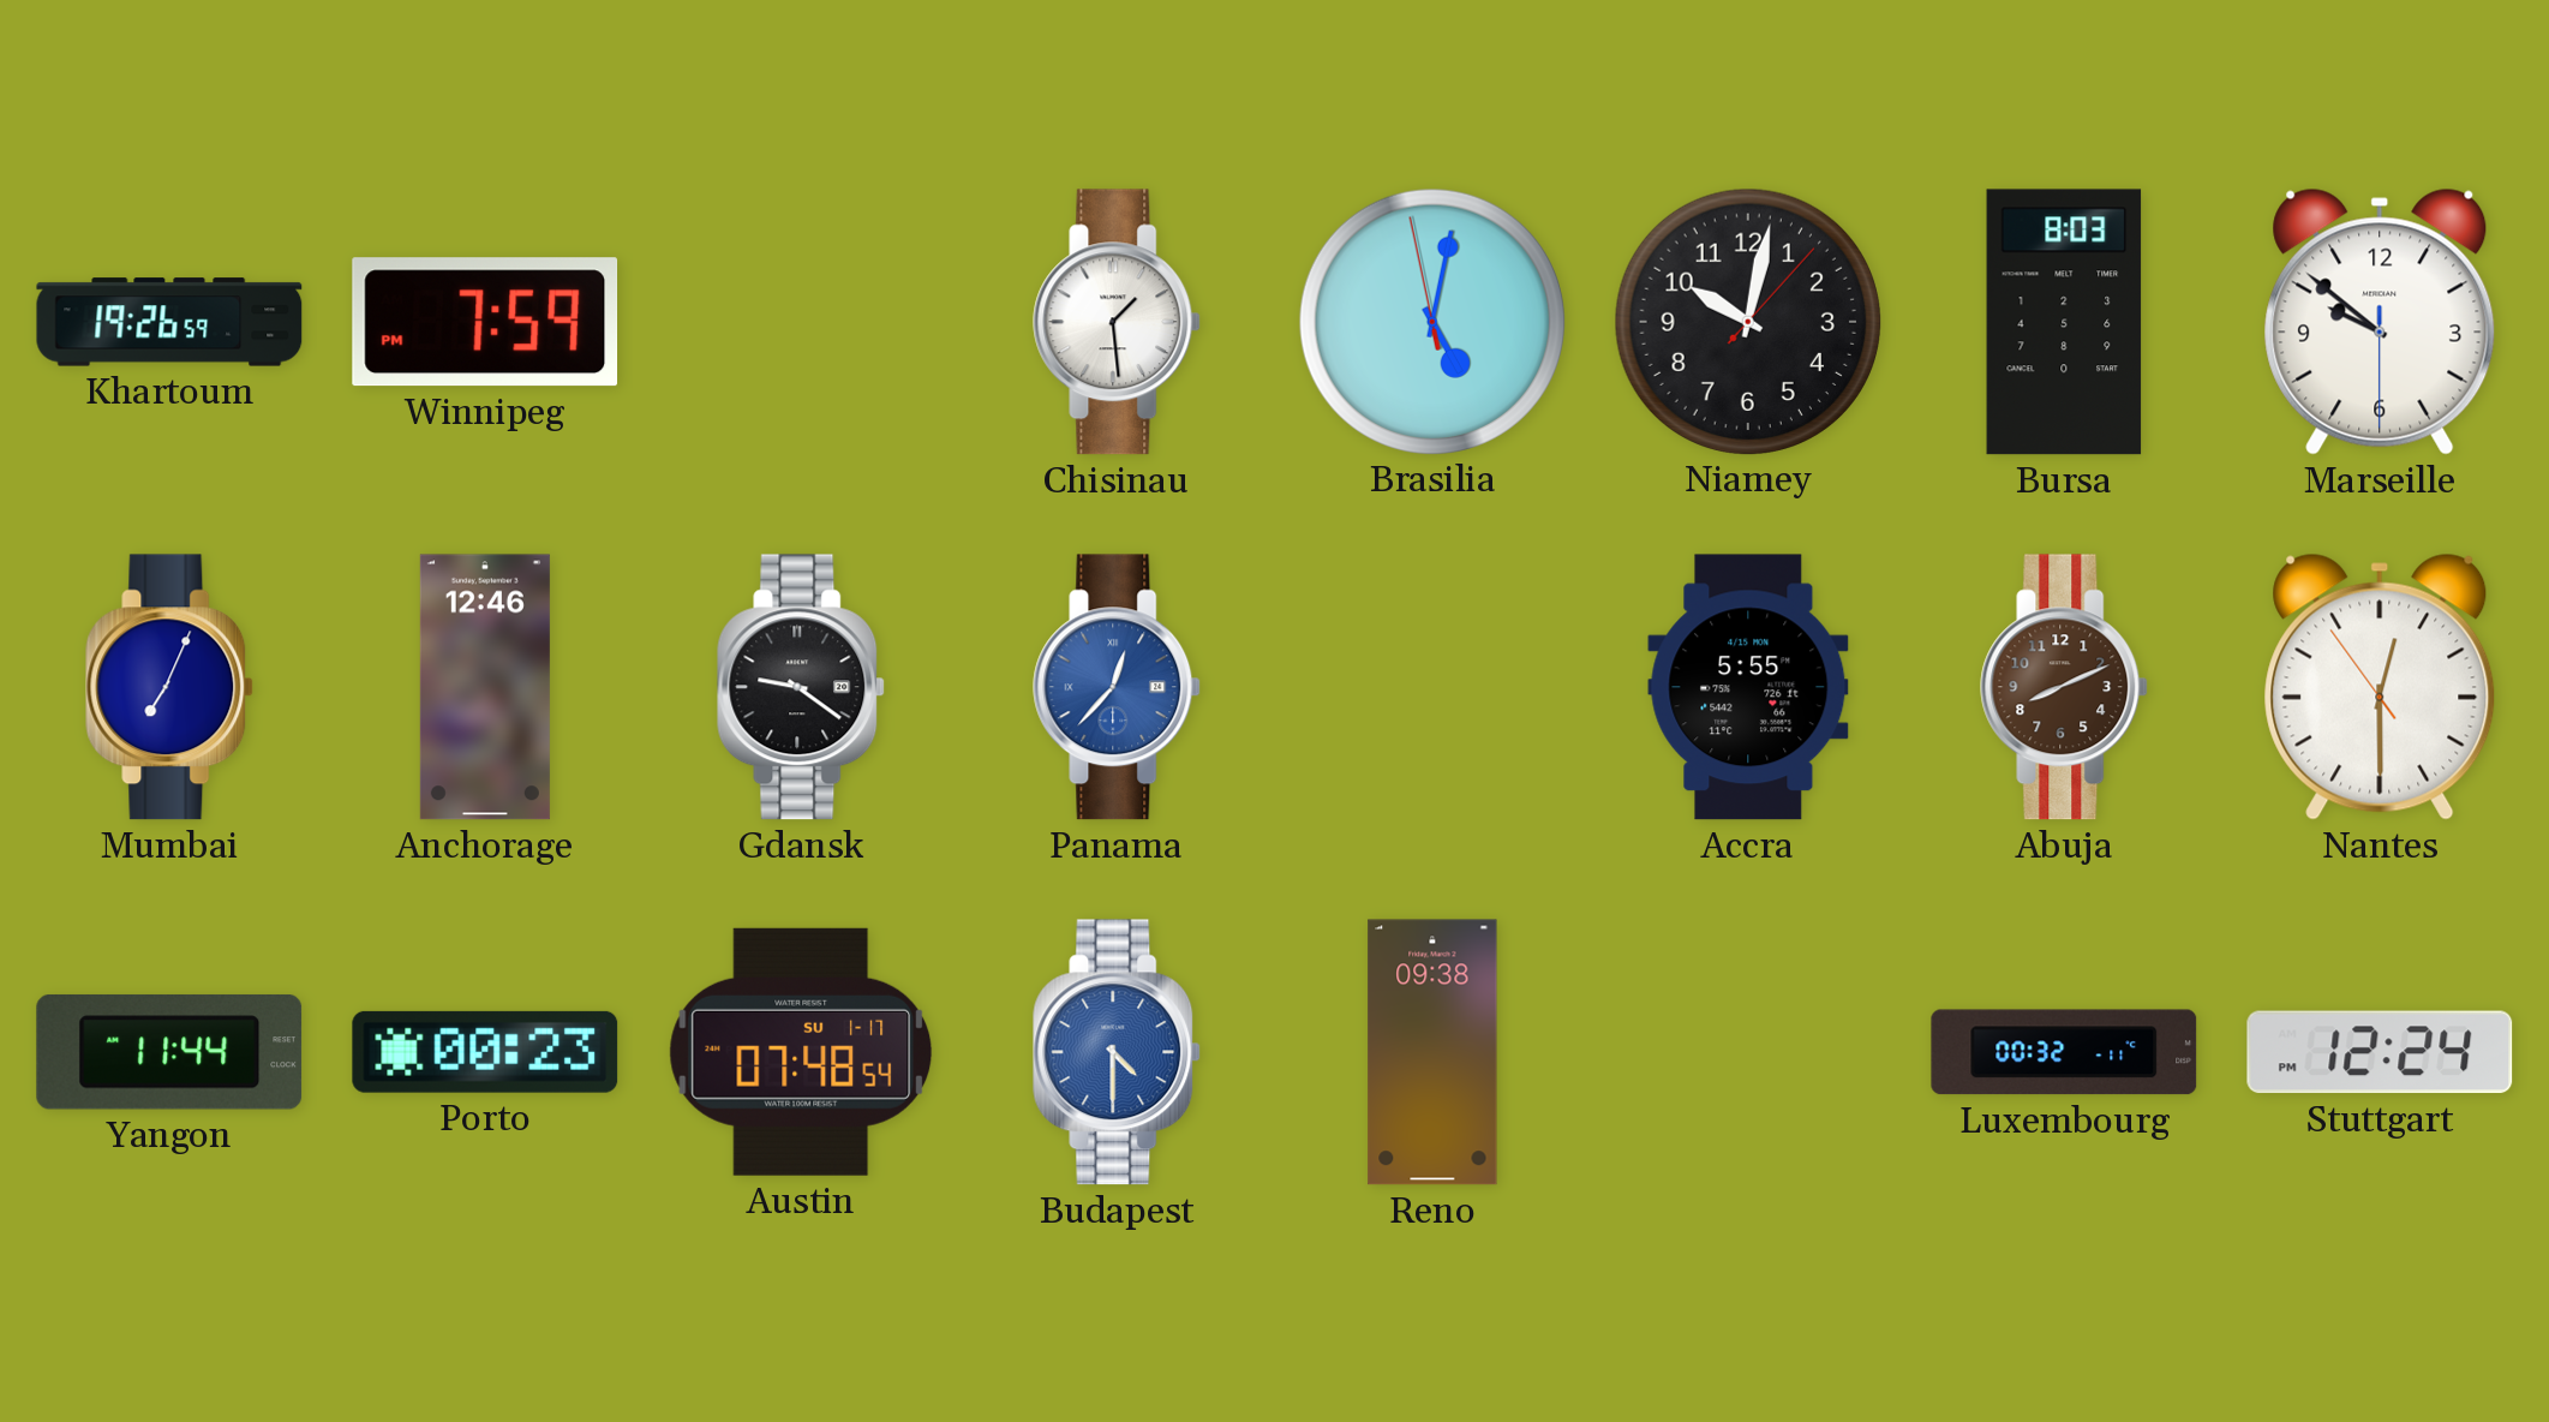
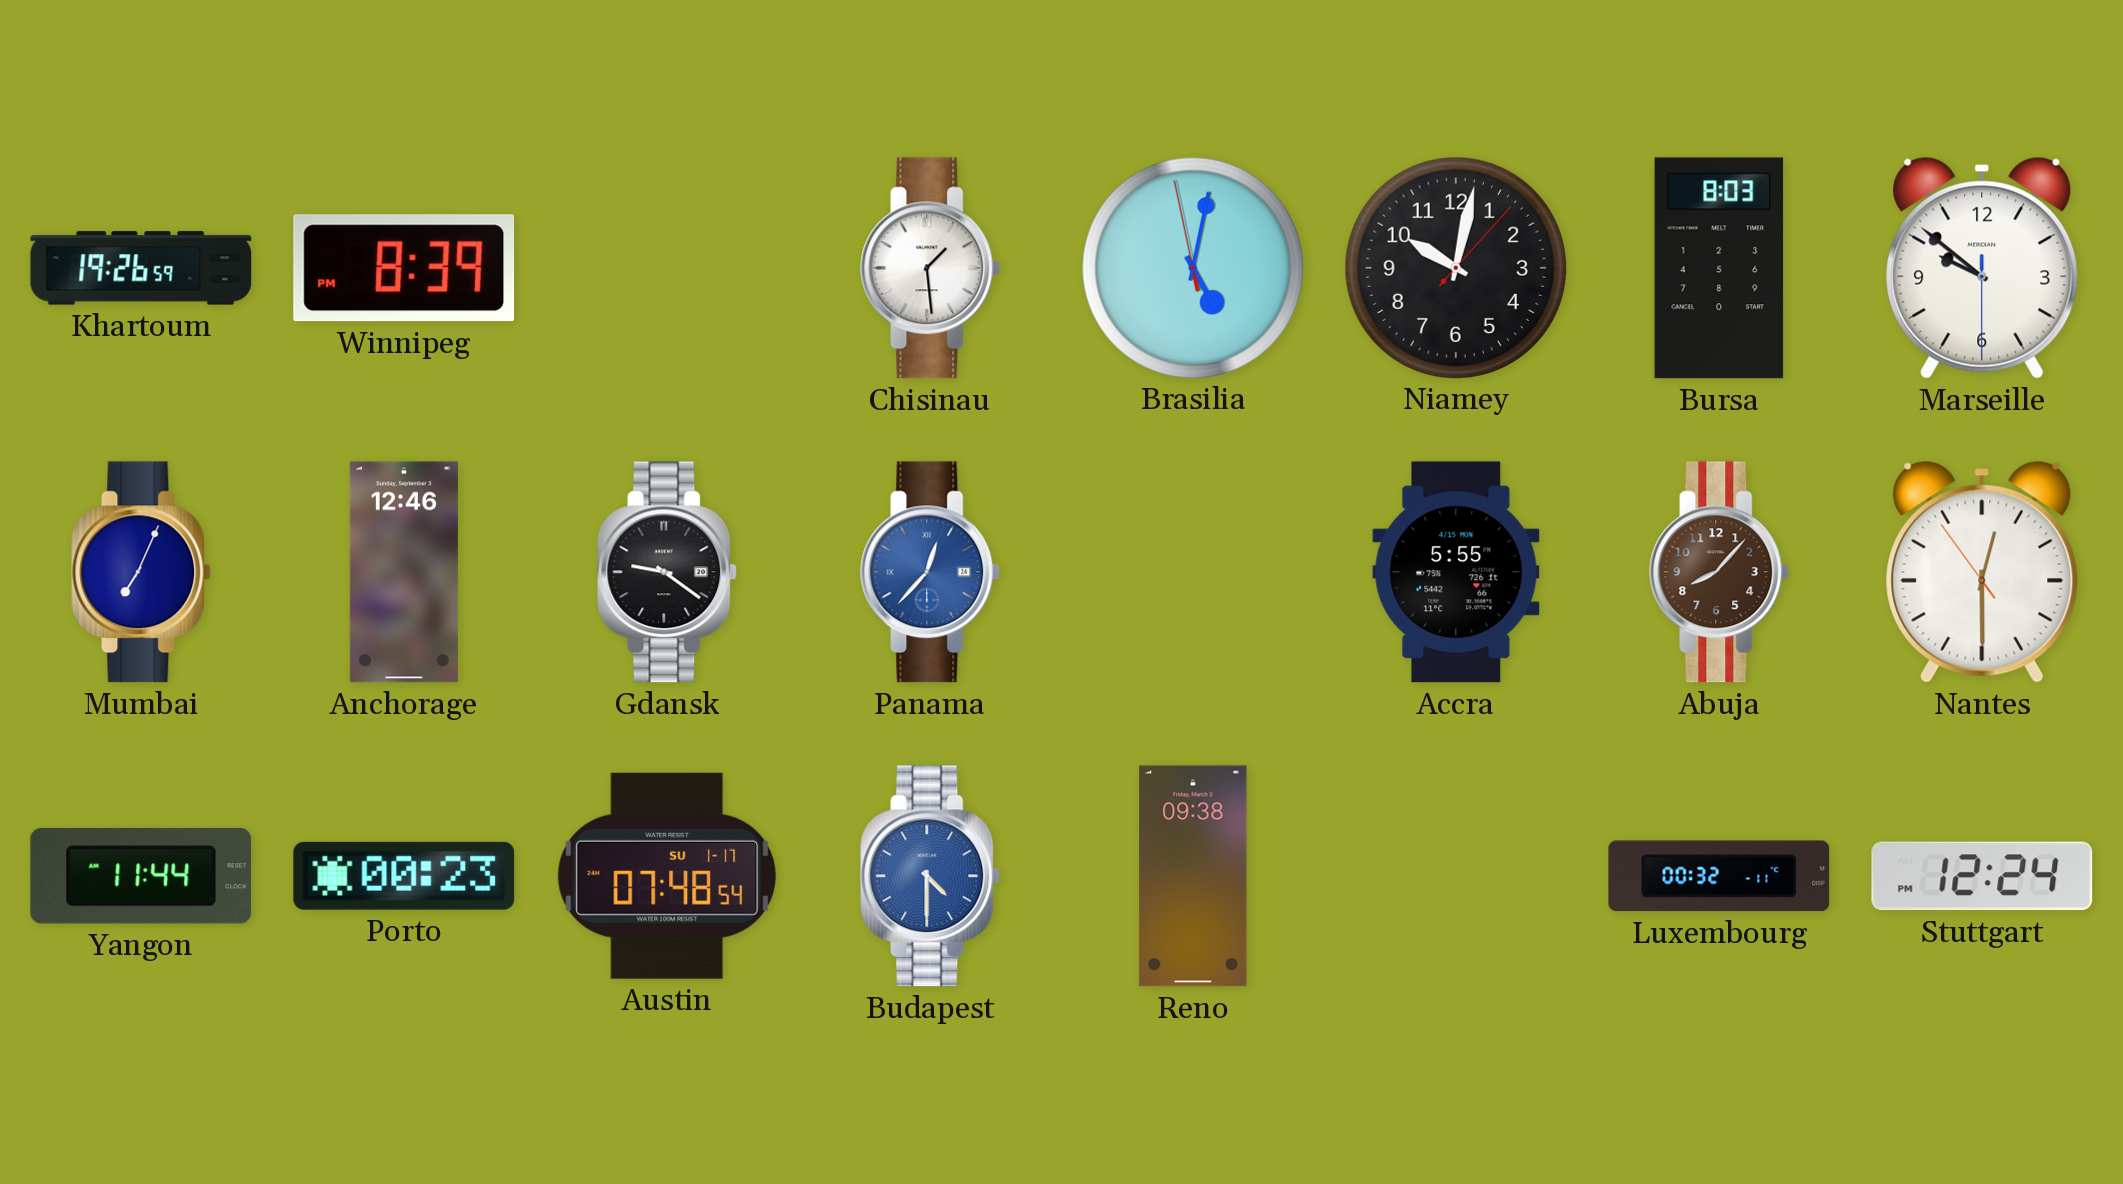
Winnipeg: 7:59 -> 8:39
Abuja: 8:11 -> 8:07
